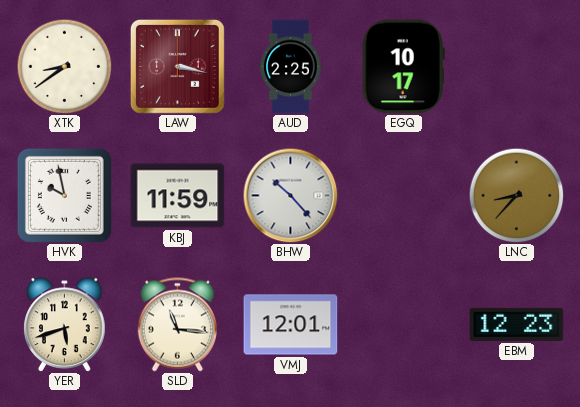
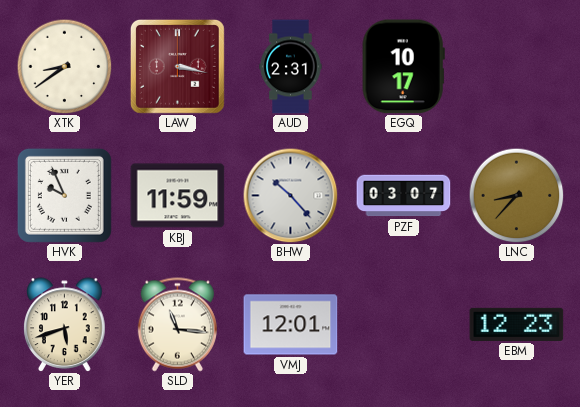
AUD: 2:25 -> 2:31
HVK: 9:58 -> 9:56
PZF: none -> 03:07
